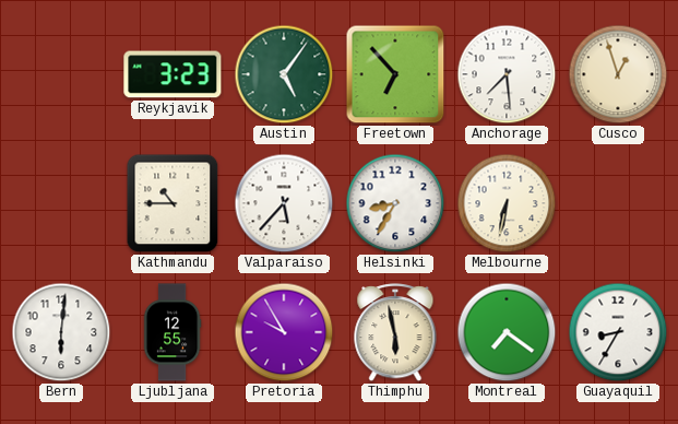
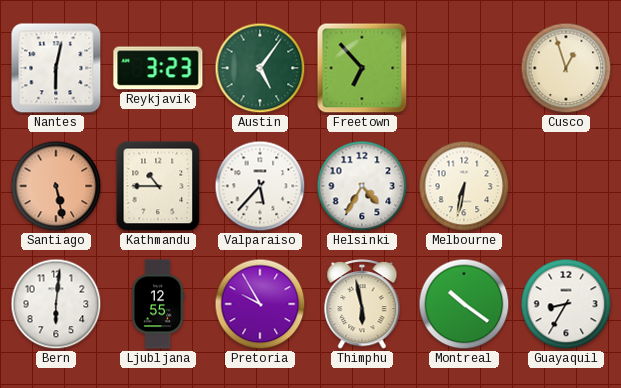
Nantes: none -> 6:02
Anchorage: 7:29 -> none
Santiago: none -> 5:28
Helsinki: 8:35 -> 4:35
Montreal: 7:21 -> 10:21
